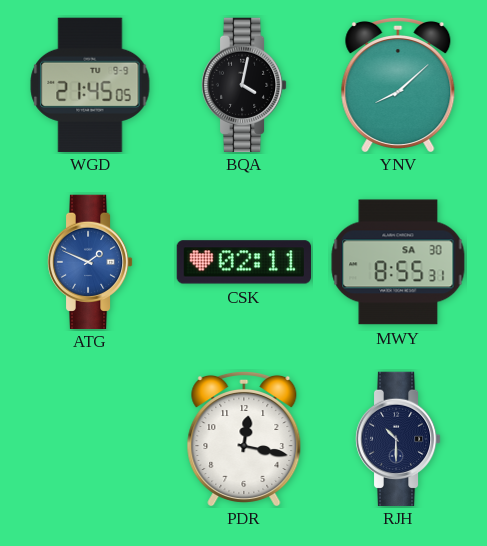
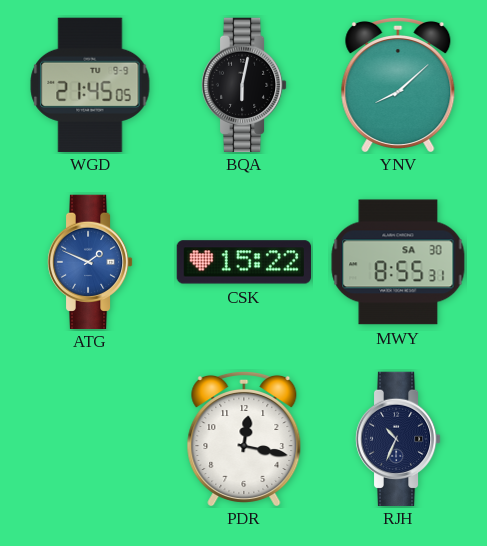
BQA: 4:02 -> 6:02
CSK: 02:11 -> 15:22
RJH: 10:30 -> 10:34
